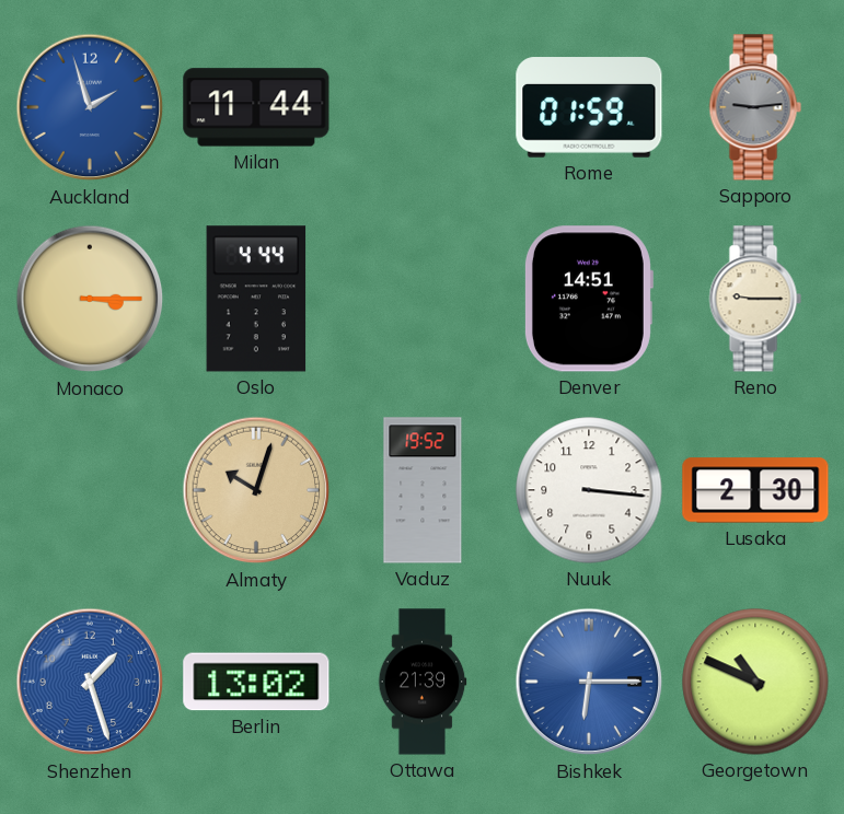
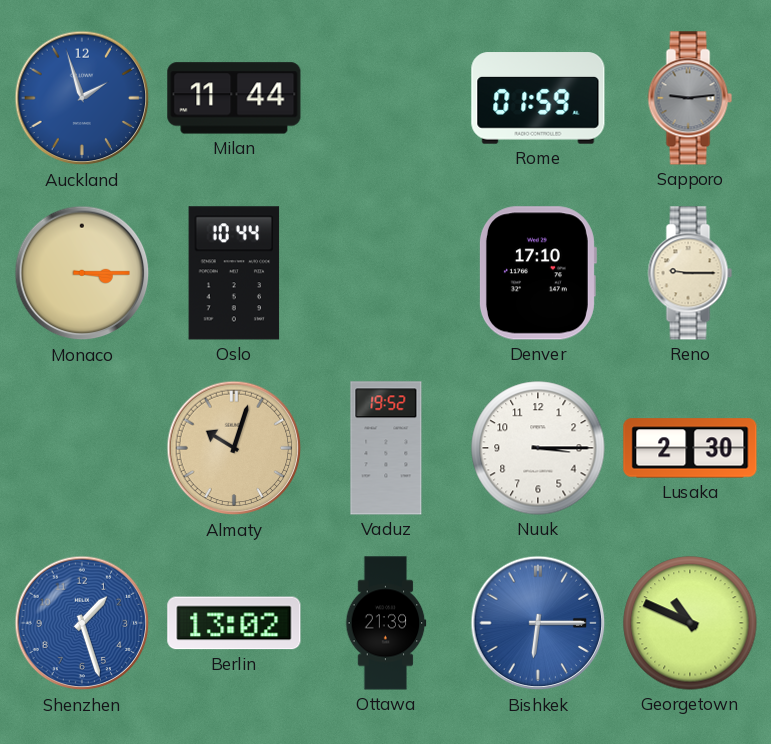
Oslo: 4:44 -> 10:44
Denver: 14:51 -> 17:10
Nuuk: 3:16 -> 3:15
